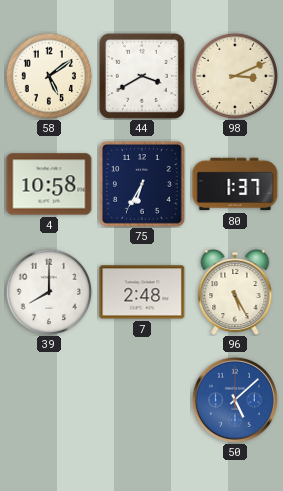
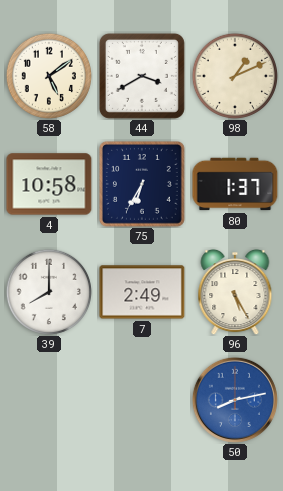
98: 3:11 -> 1:11
7: 2:48 -> 2:49
50: 5:08 -> 8:13
